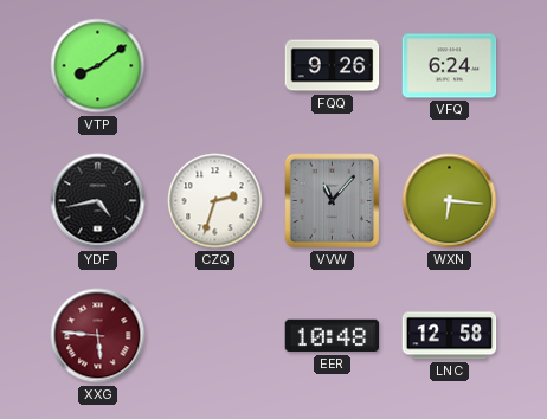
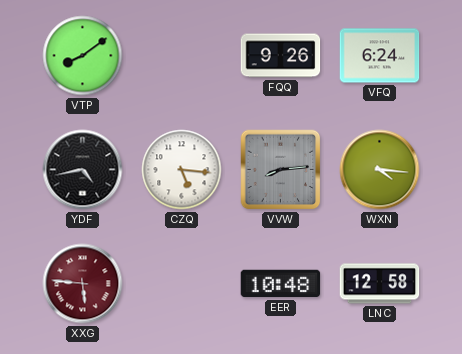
CZQ: 2:33 -> 5:16
VVW: 11:07 -> 8:14
WXN: 6:16 -> 4:16
